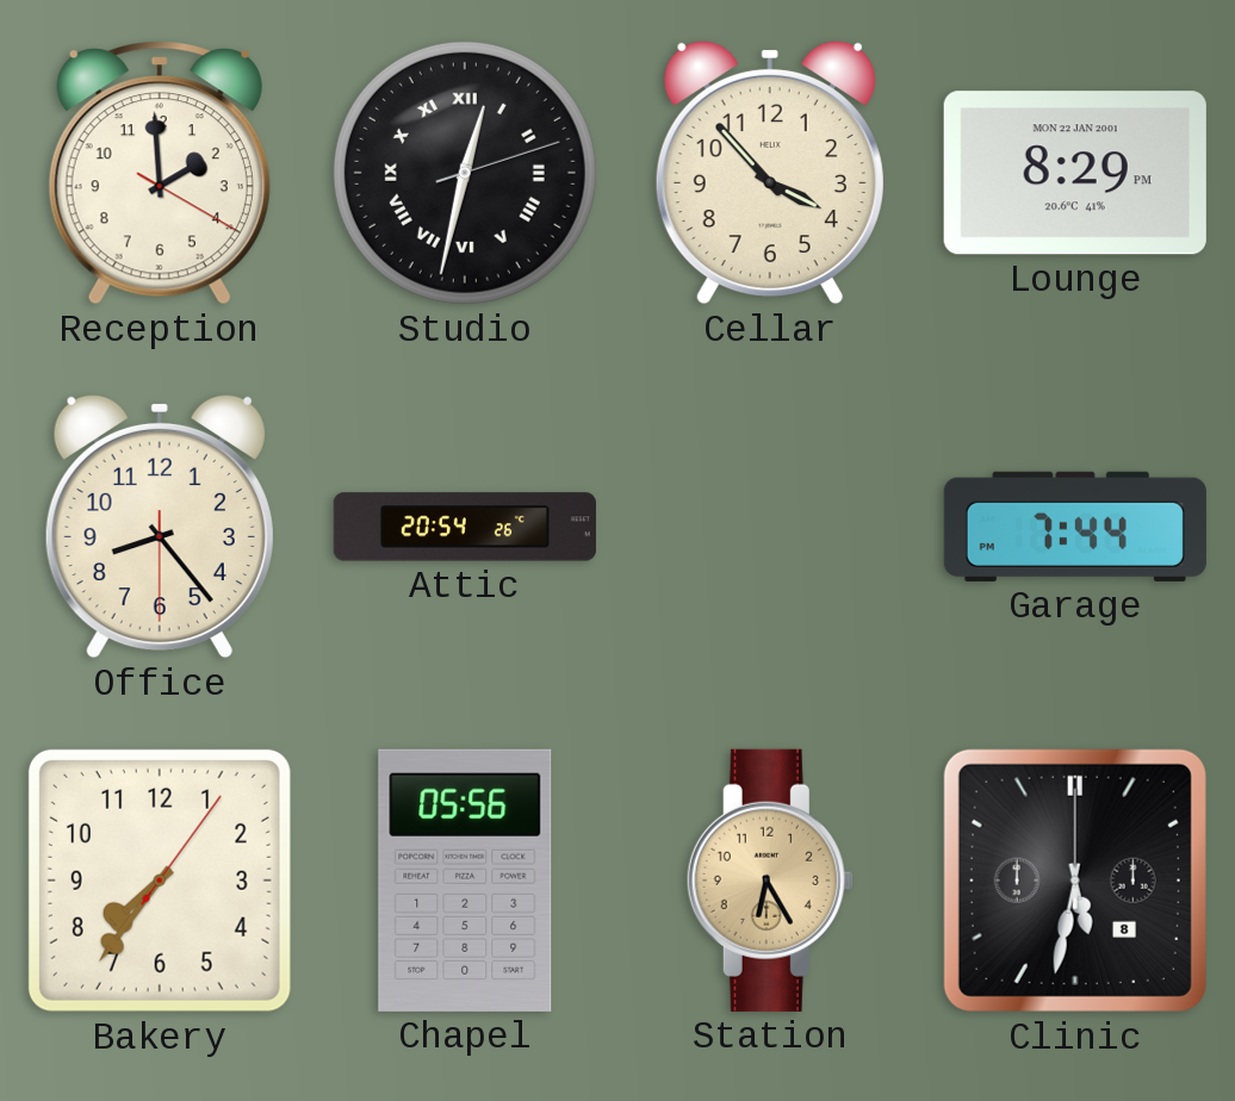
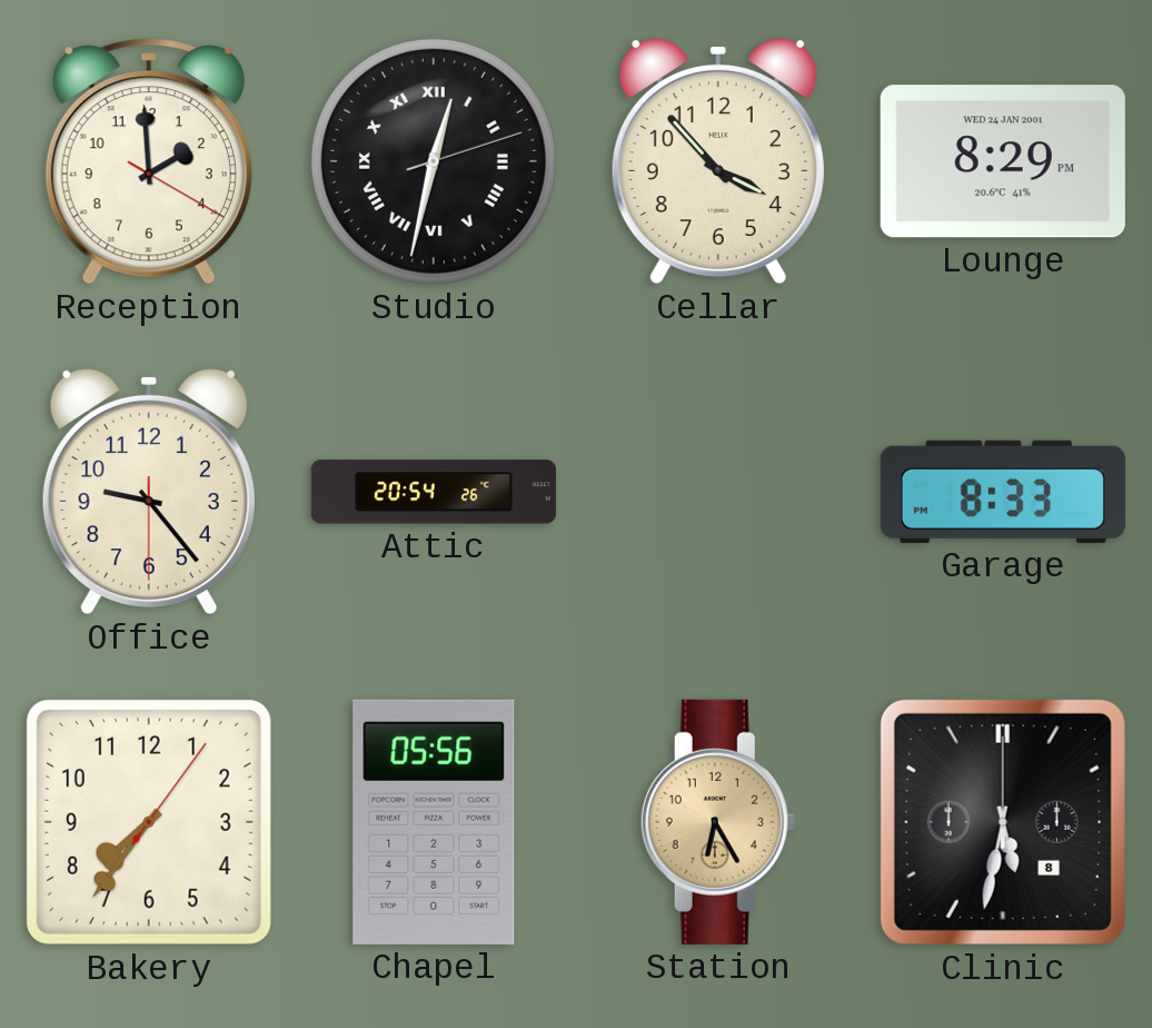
Lounge date: MON 22 JAN 2001 -> WED 24 JAN 2001
Office: 8:23 -> 9:23
Garage: 7:44 -> 8:33
